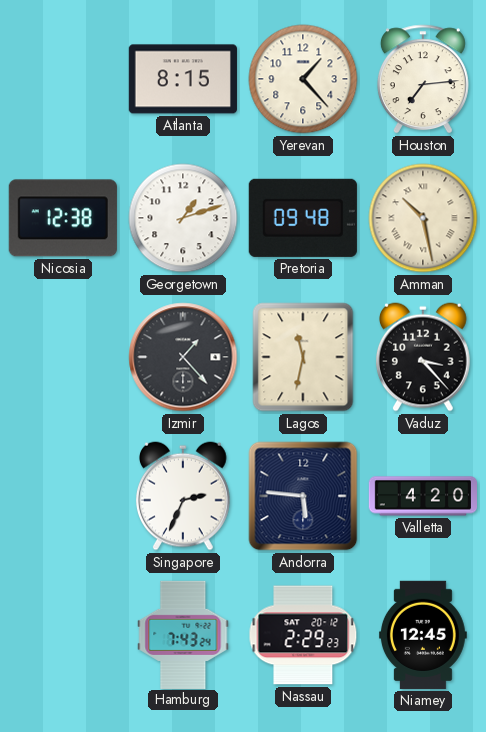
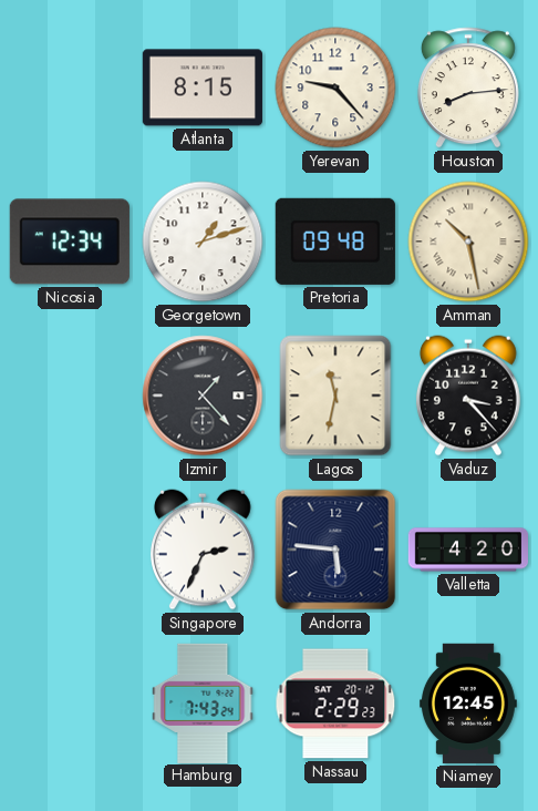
Yerevan: 1:23 -> 9:23
Houston: 7:14 -> 8:14
Nicosia: 12:38 -> 12:34
